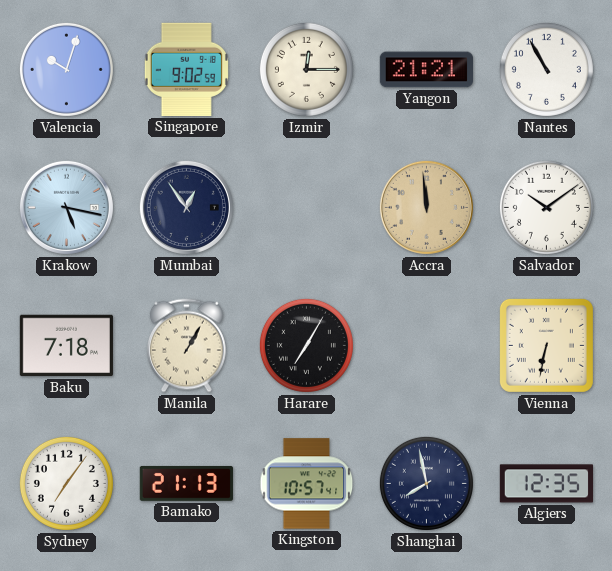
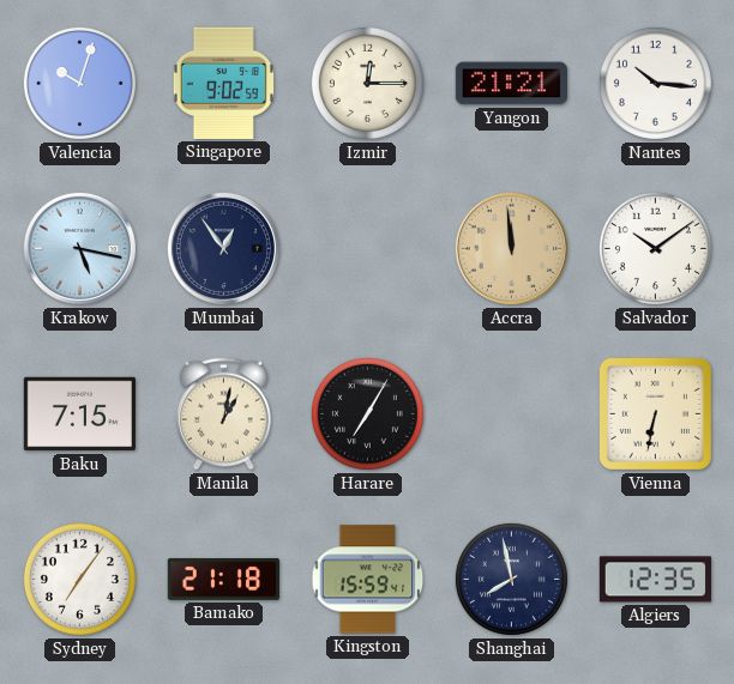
Nantes: 10:55 -> 10:16
Baku: 7:18 -> 7:15
Manila: 1:05 -> 1:02
Bamako: 21:13 -> 21:18
Kingston: 10:57 -> 15:59
